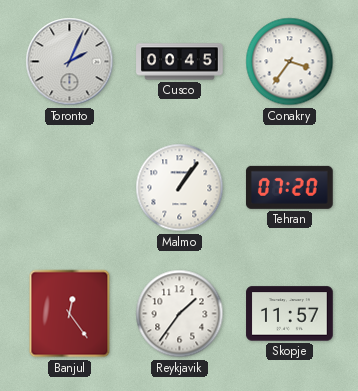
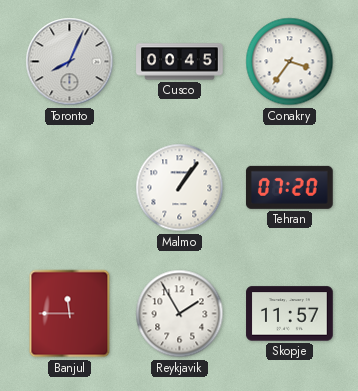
Toronto: 2:04 -> 8:04
Banjul: 12:24 -> 11:45
Reykjavik: 1:36 -> 1:55
